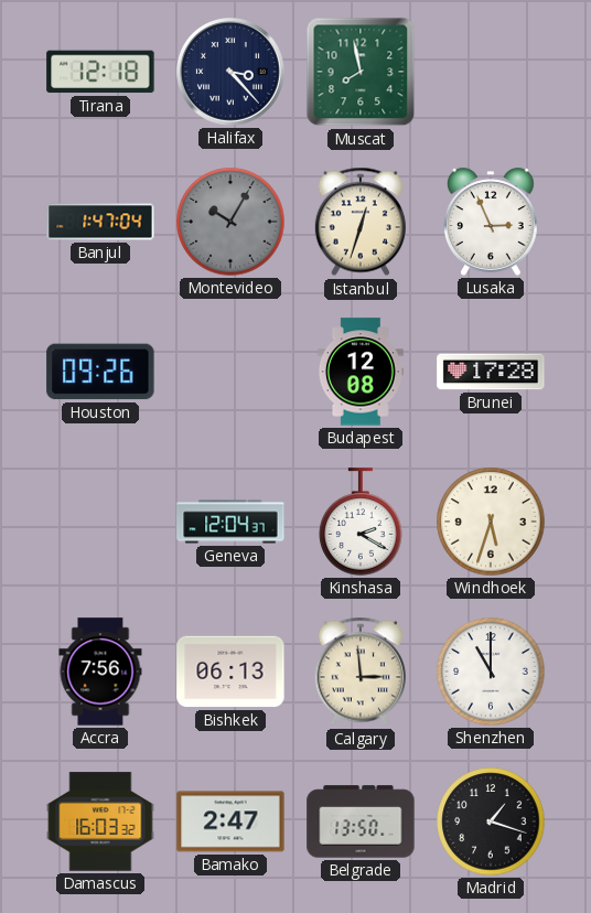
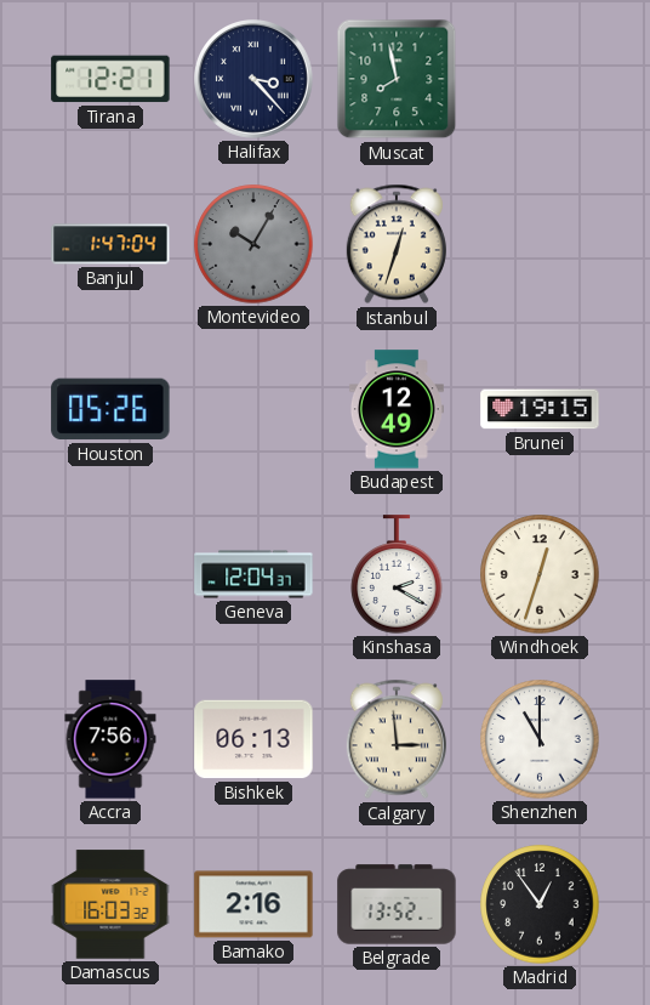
Tirana: 12:18 -> 12:21
Lusaka: 2:56 -> none
Houston: 09:26 -> 05:26
Budapest: 12:08 -> 12:49
Brunei: 17:28 -> 19:15
Windhoek: 5:33 -> 12:33
Bamako: 2:47 -> 2:16
Belgrade: 13:50 -> 13:52
Madrid: 1:18 -> 12:54
